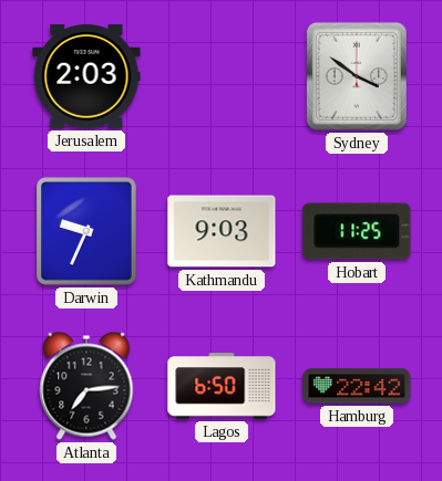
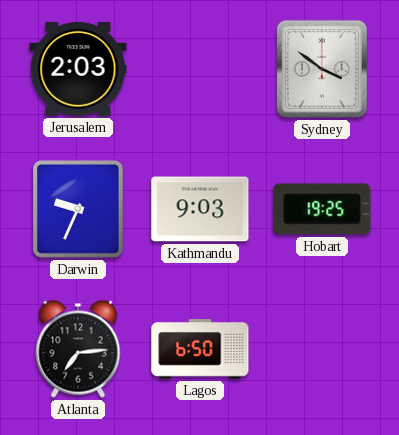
Hobart: 11:25 -> 19:25
Hamburg: 22:42 -> none
